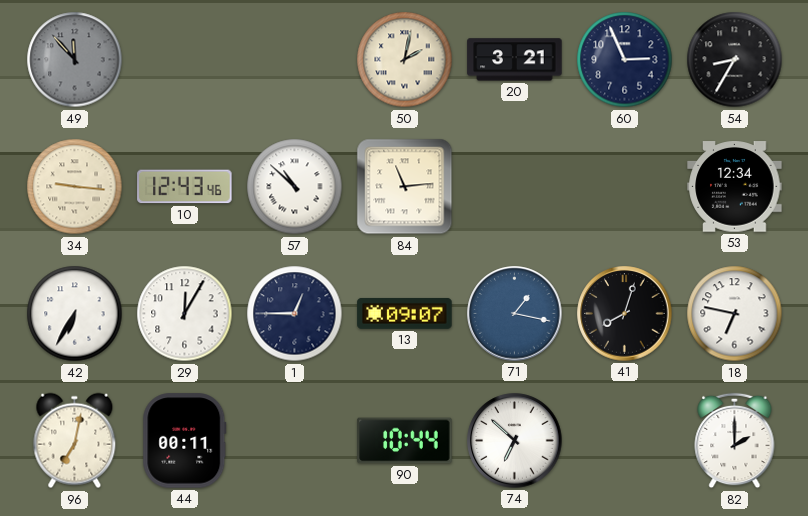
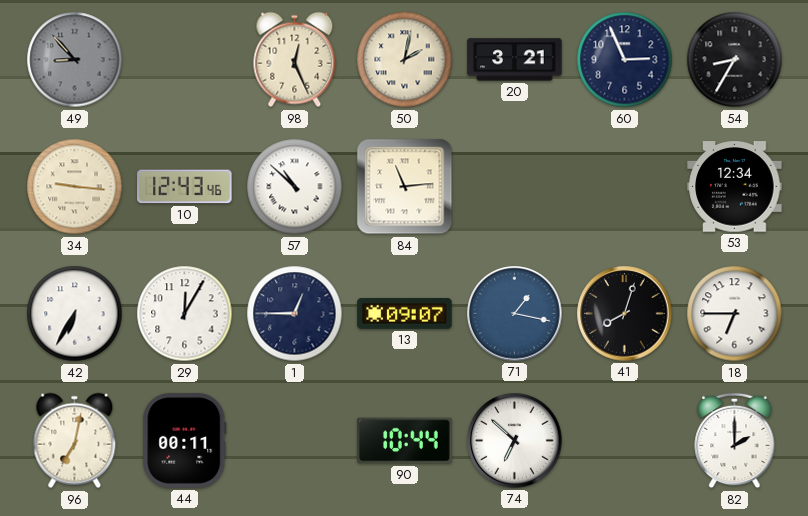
49: 11:53 -> 8:53
98: none -> 12:26
18: 6:47 -> 6:45
